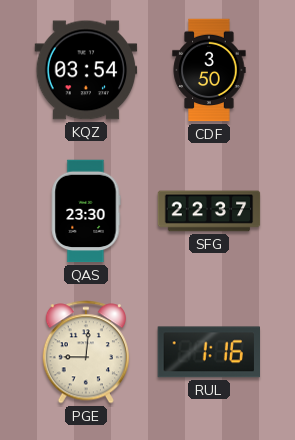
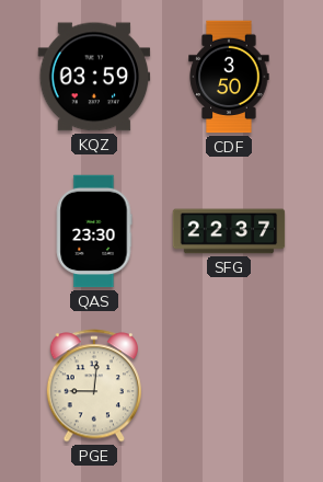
KQZ: 03:54 -> 03:59
RUL: 1:16 -> none
